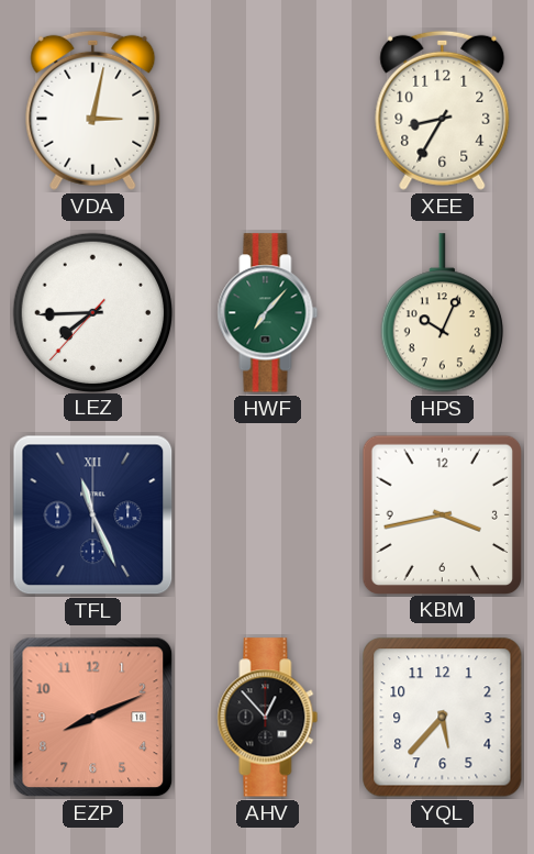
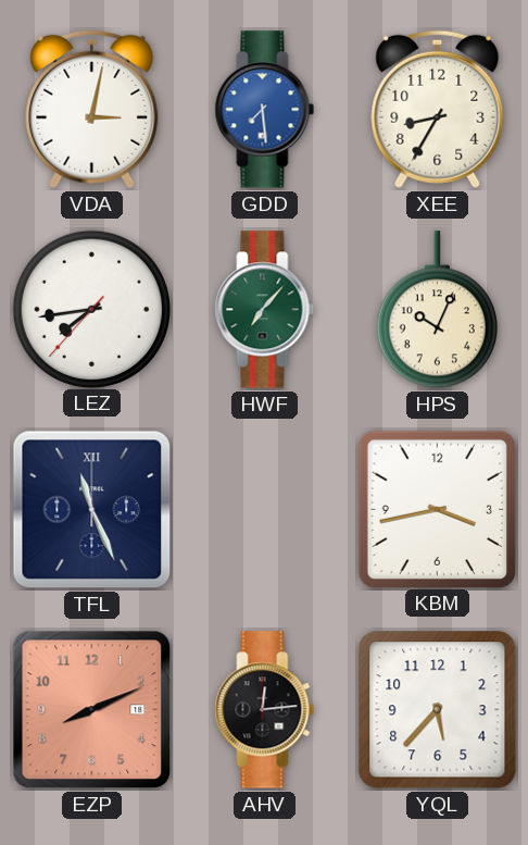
GDD: none -> 7:29
LEZ: 7:44 -> 7:43
AHV: 12:53 -> 12:14
